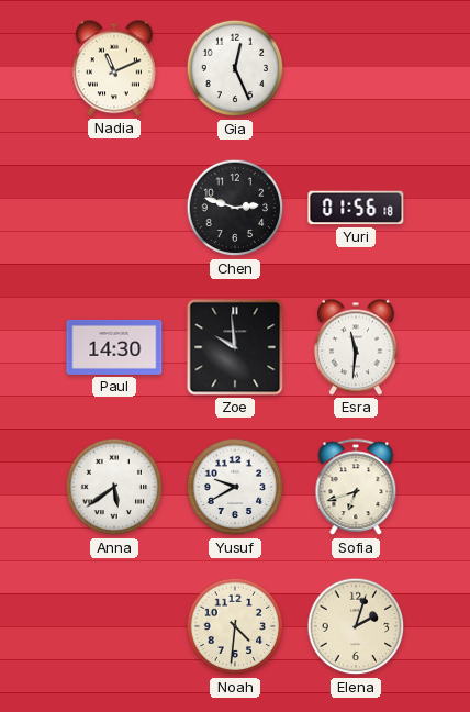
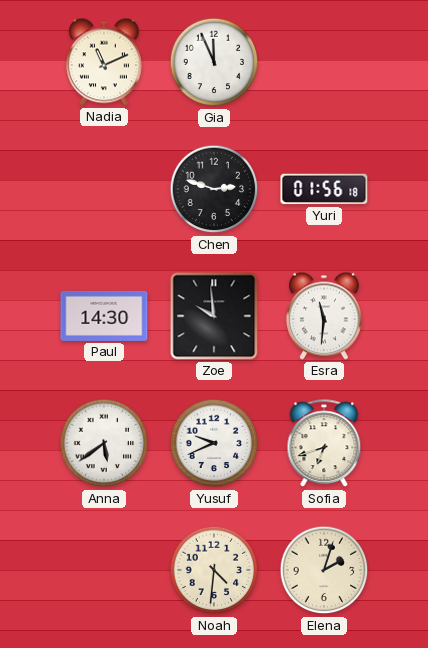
Gia: 12:26 -> 11:56
Yusuf: 9:40 -> 9:41
